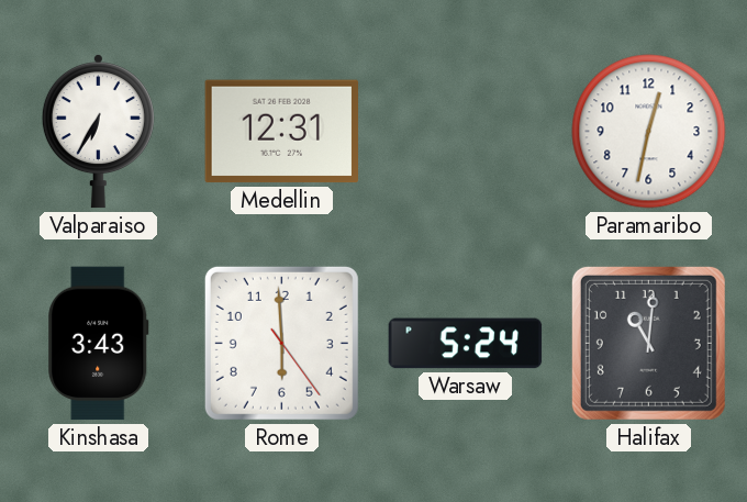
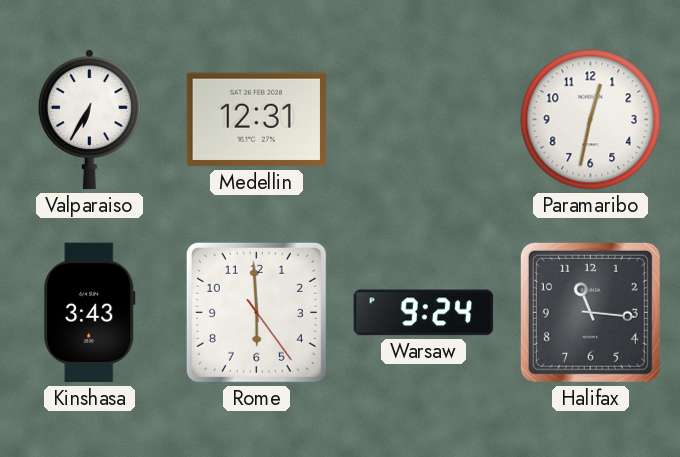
Warsaw: 5:24 -> 9:24
Halifax: 11:01 -> 11:16
